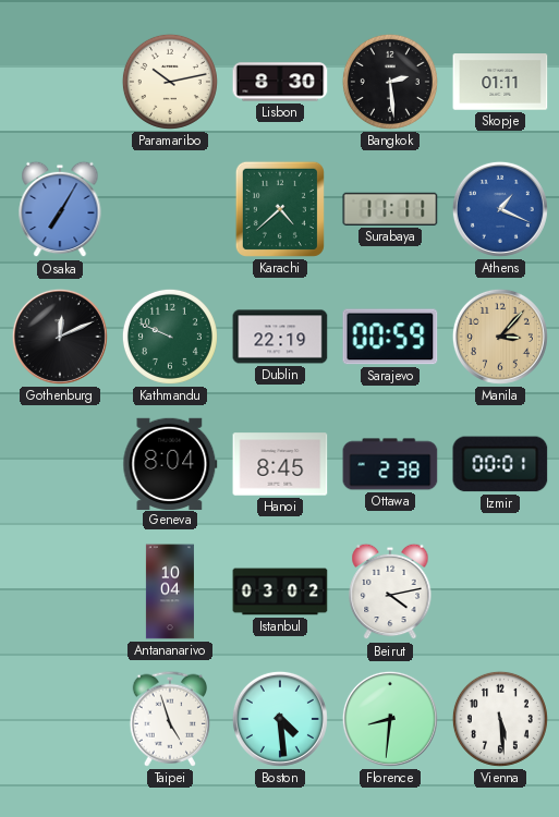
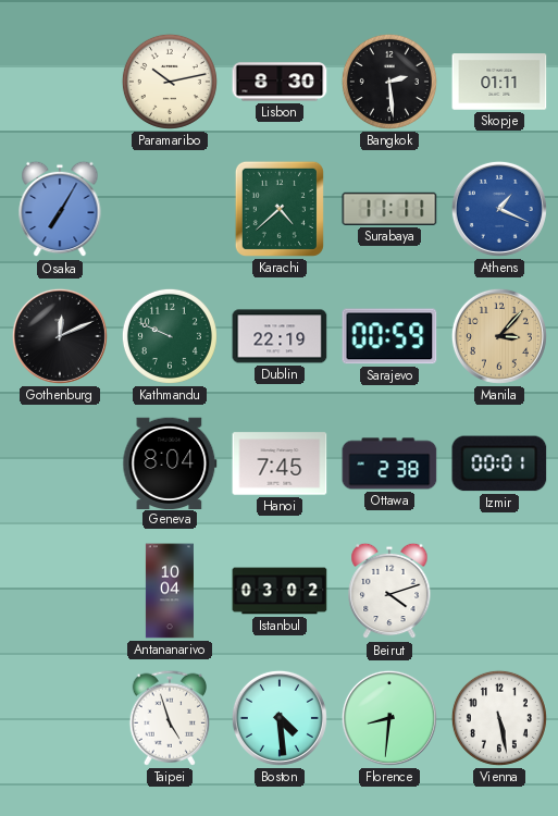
Hanoi: 8:45 -> 7:45
Beirut: 4:13 -> 4:12
Vienna: 5:29 -> 5:28
